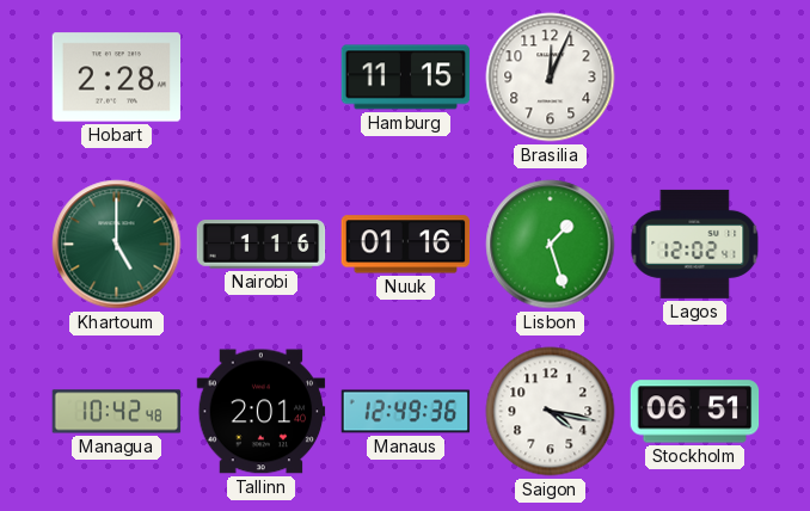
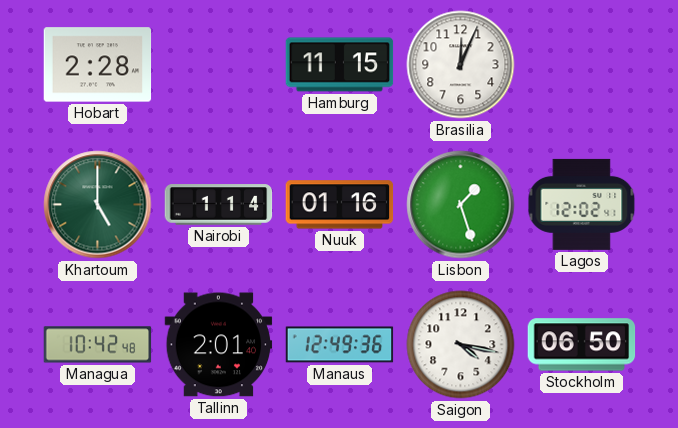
Nairobi: 1:16 -> 1:14
Stockholm: 06:51 -> 06:50
